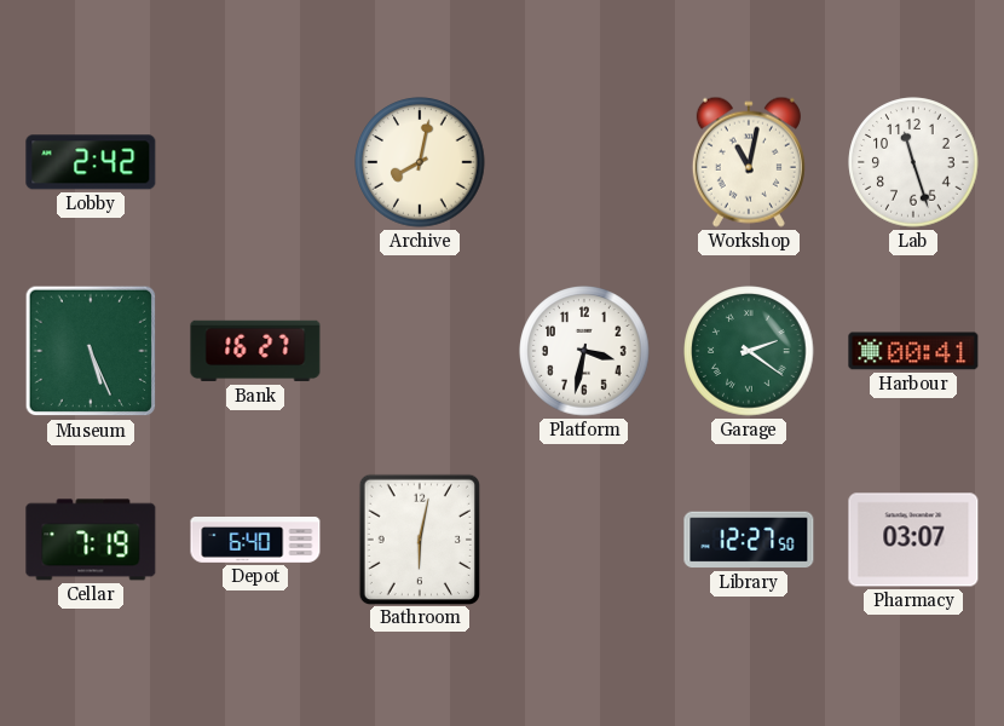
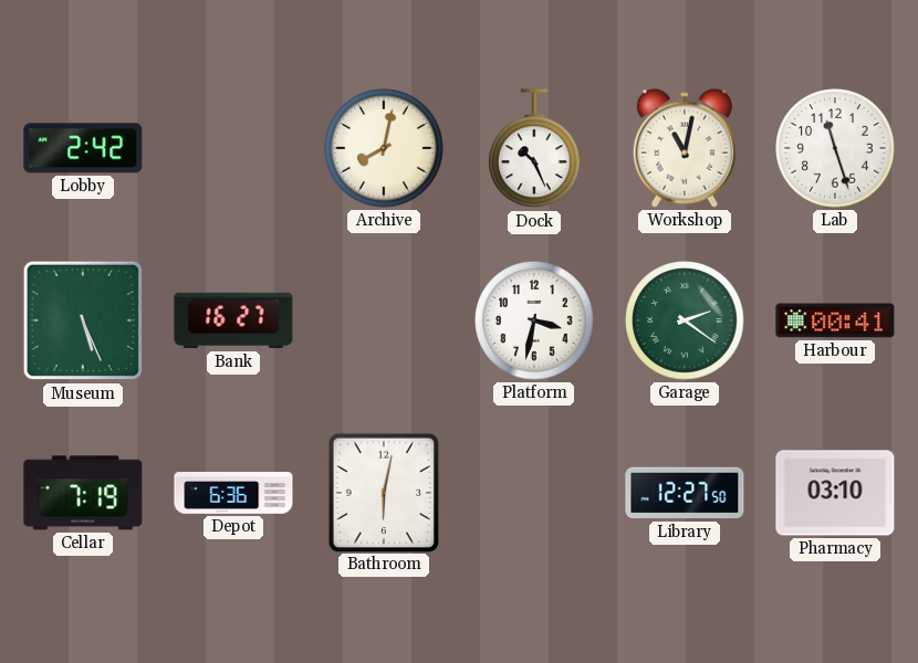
Dock: none -> 10:26
Depot: 6:40 -> 6:36
Pharmacy: 03:07 -> 03:10
